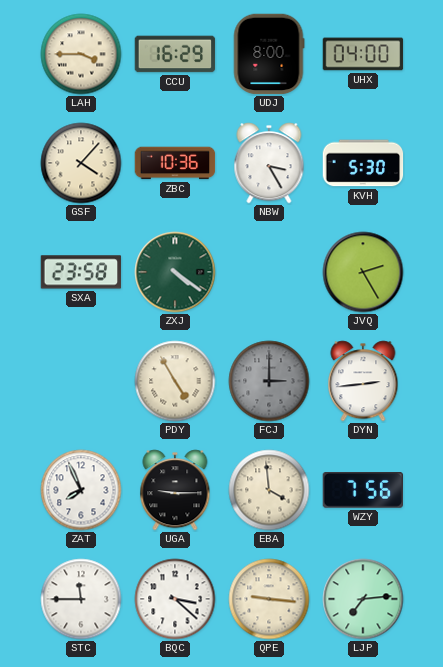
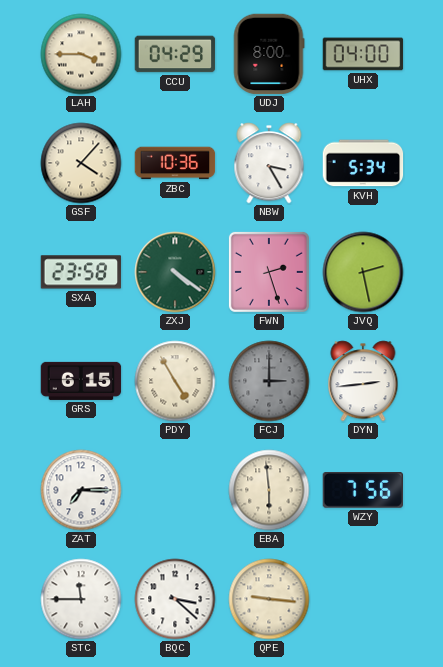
CCU: 16:29 -> 04:29
KVH: 5:30 -> 5:34
FWN: none -> 2:27
JVQ: 2:25 -> 2:28
GRS: none -> 6:15
ZAT: 7:56 -> 7:15
UGA: 9:15 -> none
EBA: 3:59 -> 5:59
LJP: 7:14 -> none
